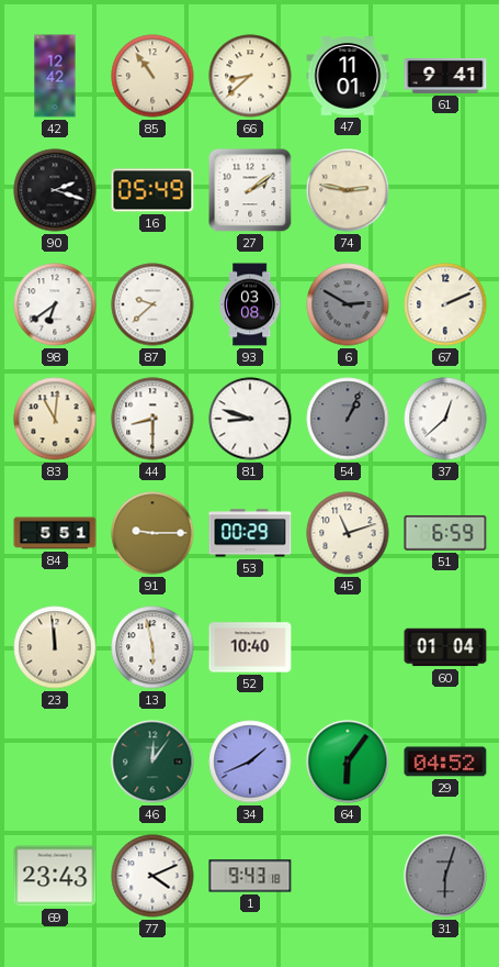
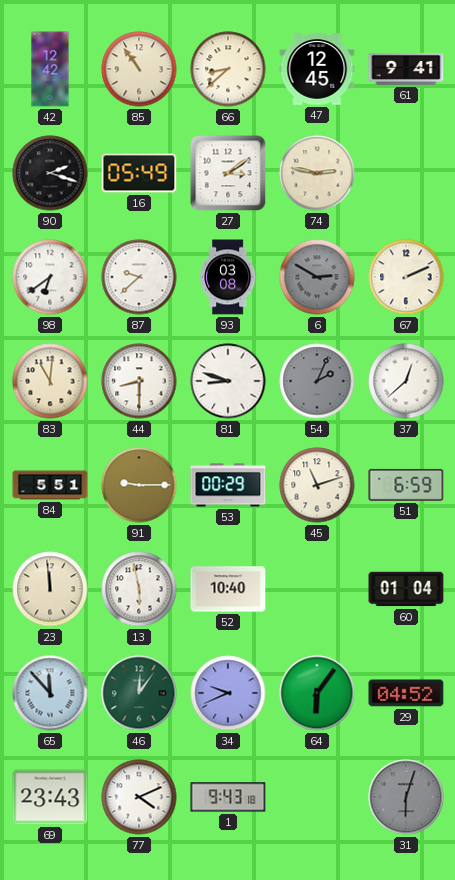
47: 11:01 -> 12:45
27: 2:09 -> 3:09
54: 1:04 -> 2:04
65: none -> 11:53
34: 1:41 -> 9:41
